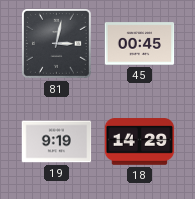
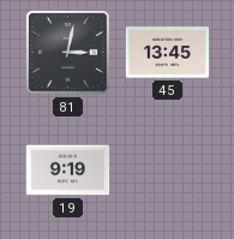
45: 00:45 -> 13:45
18: 14:29 -> none
